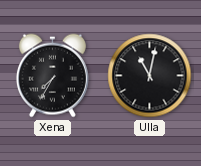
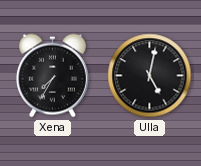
Ulla: 11:02 -> 5:02
